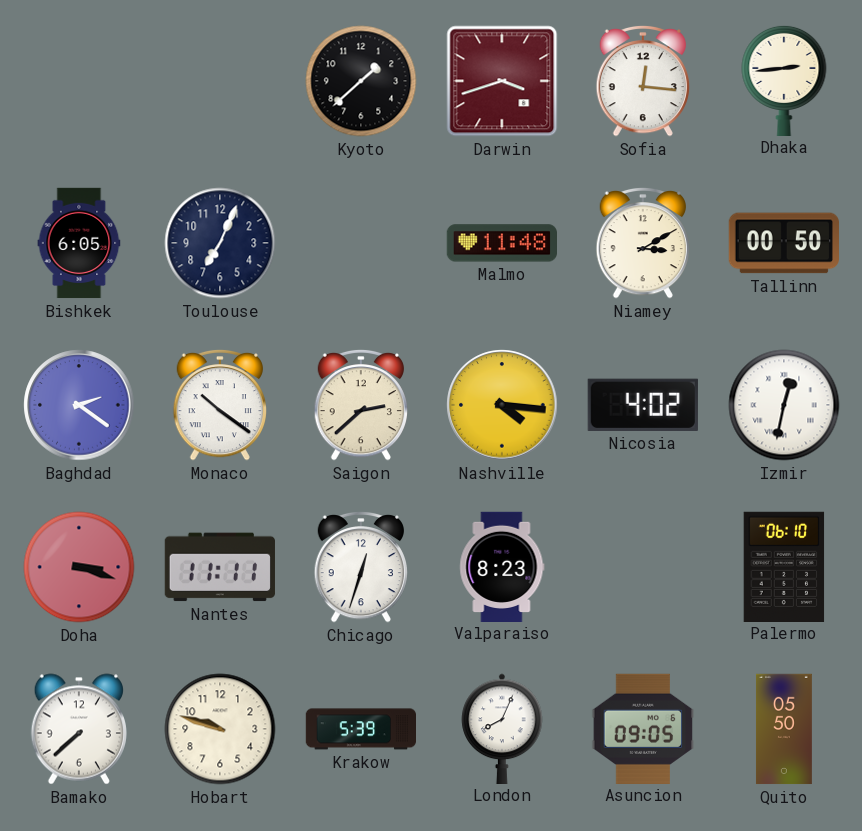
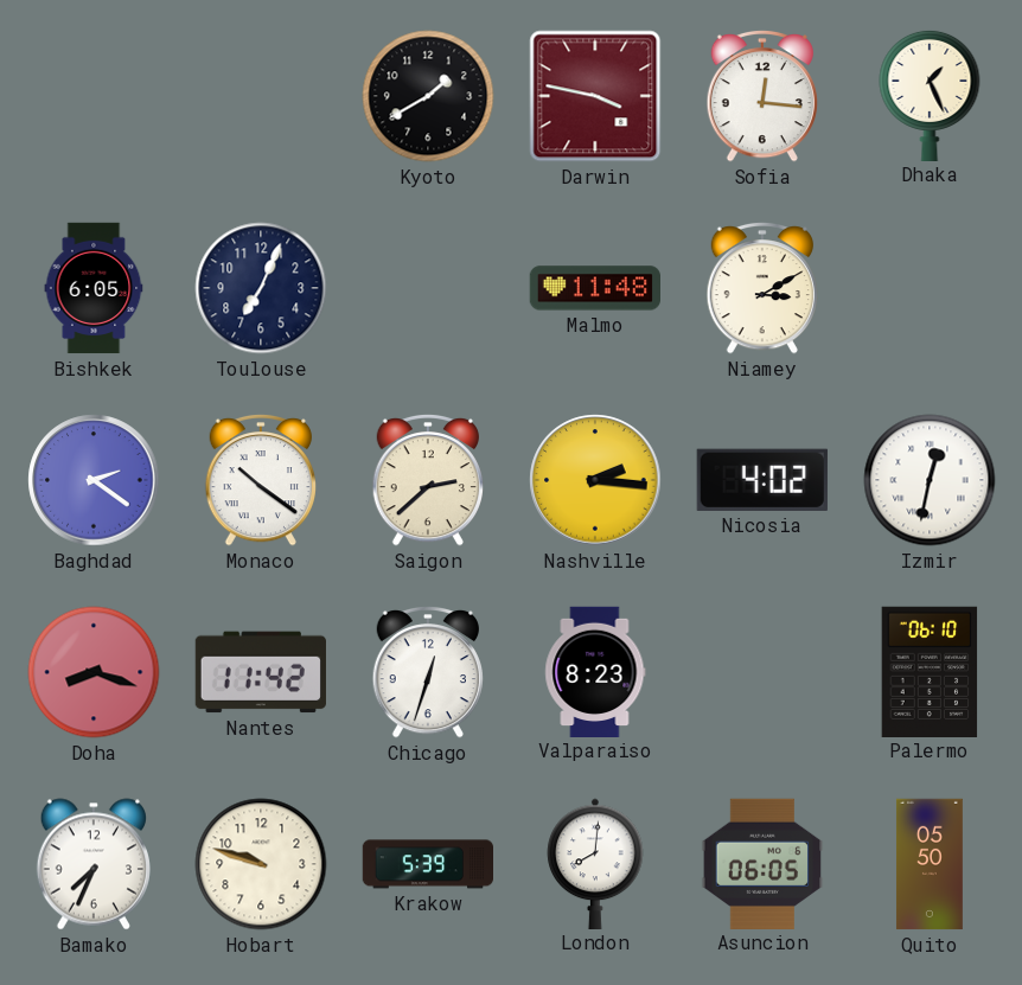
Kyoto: 1:38 -> 1:40
Darwin: 3:42 -> 3:47
Dhaka: 2:44 -> 1:26
Tallinn: 00:50 -> none
Nashville: 4:16 -> 2:16
Doha: 3:18 -> 8:18
Nantes: 11:11 -> 11:42
Bamako: 7:38 -> 7:34
London: 8:04 -> 8:01
Asuncion: 09:05 -> 06:05
